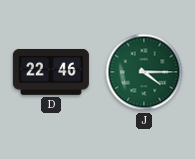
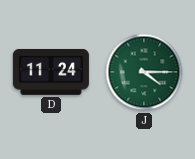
D: 22:46 -> 11:24
